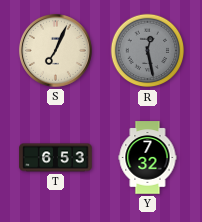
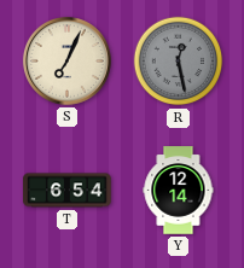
T: 6:53 -> 6:54
Y: 7:32 -> 12:14
